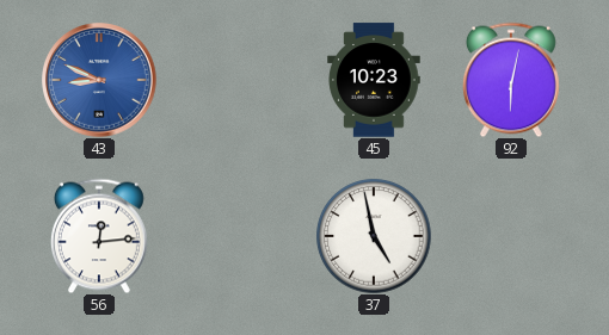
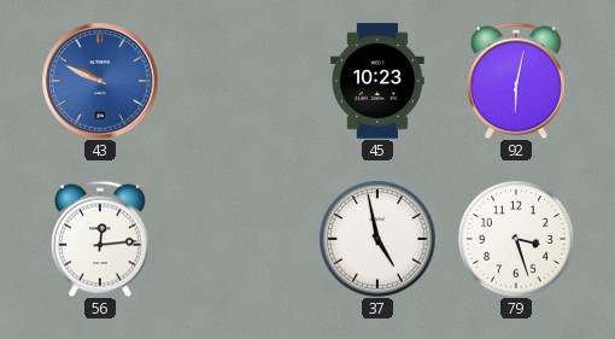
43: 8:49 -> 9:49
79: none -> 3:27
